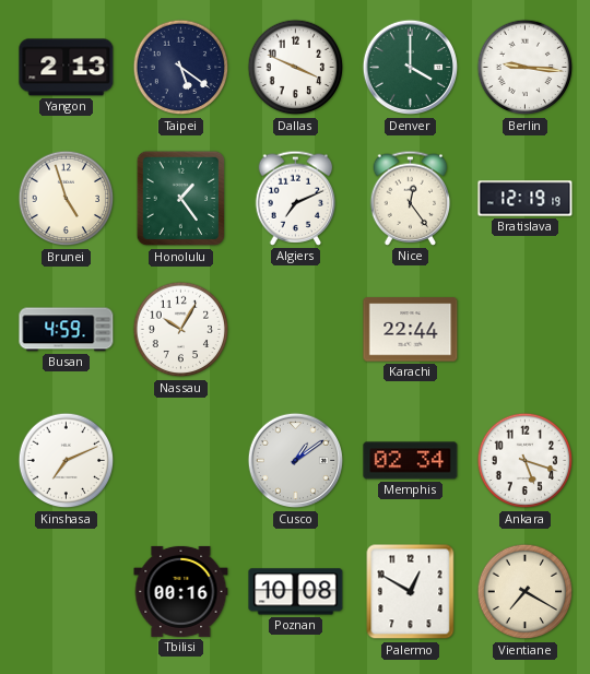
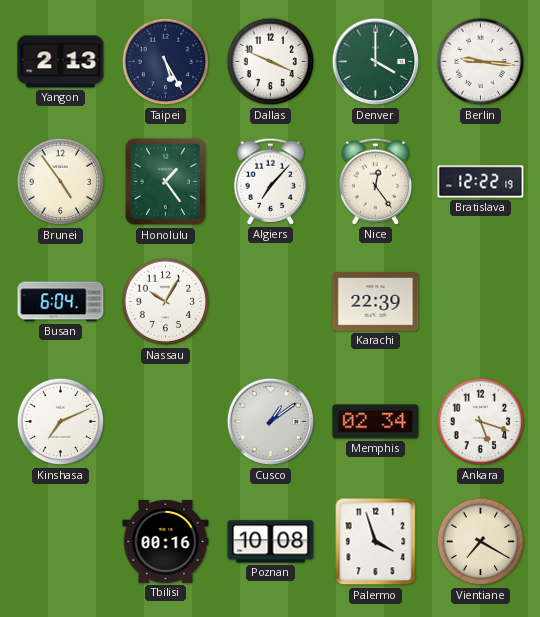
Taipei: 5:21 -> 5:25
Brunei: 4:57 -> 4:54
Algiers: 7:11 -> 7:07
Bratislava: 12:19 -> 12:22
Busan: 4:59 -> 6:04
Karachi: 22:44 -> 22:39
Palermo: 12:50 -> 3:57
